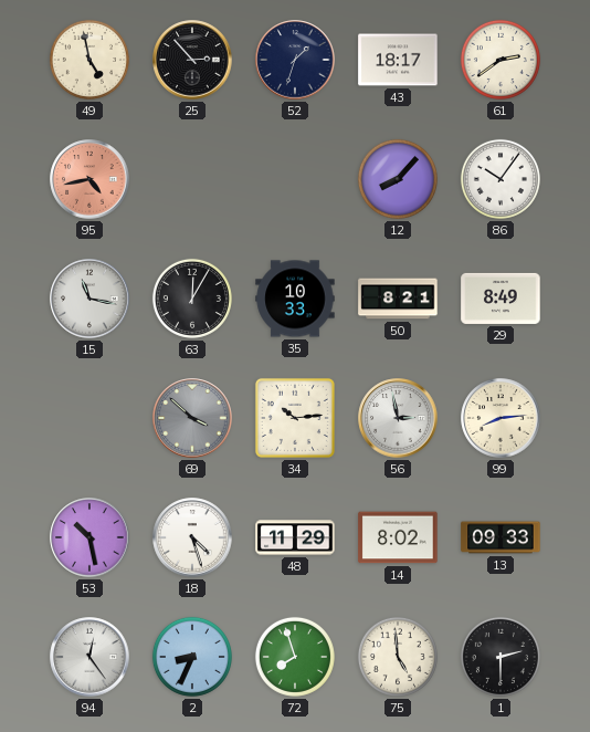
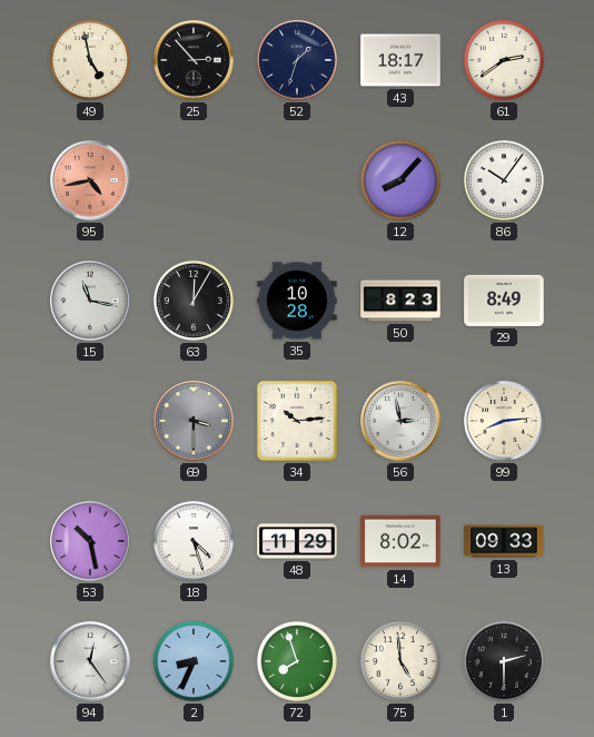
35: 10:33 -> 10:28
50: 8:21 -> 8:23
69: 3:52 -> 3:30
